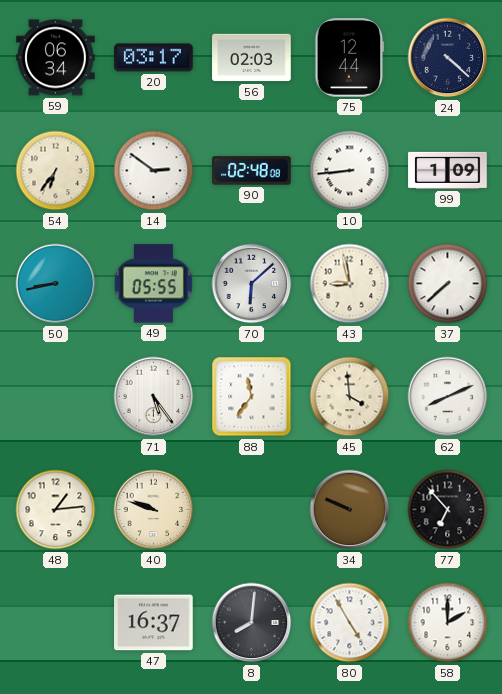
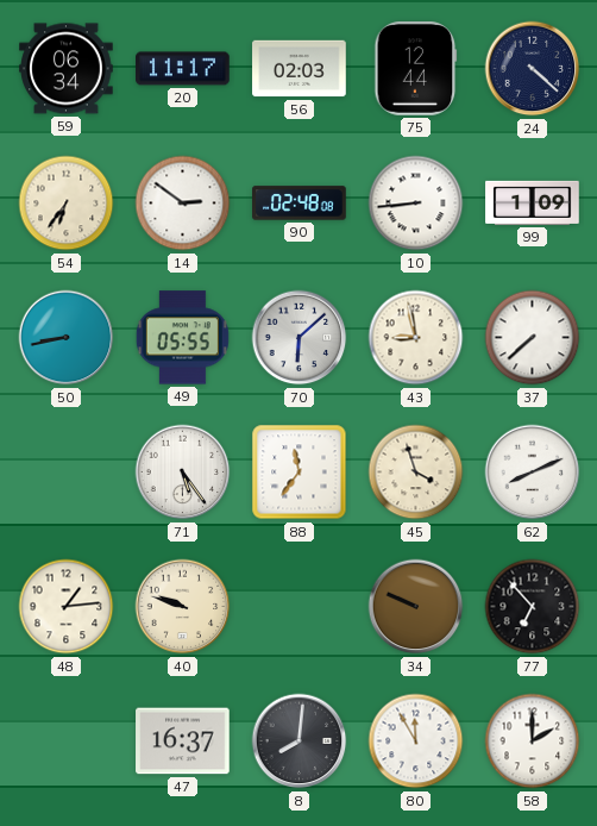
20: 03:17 -> 11:17
45: 3:59 -> 3:57
80: 4:55 -> 11:55
